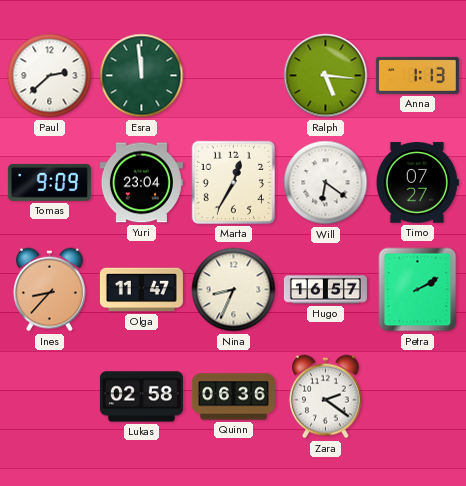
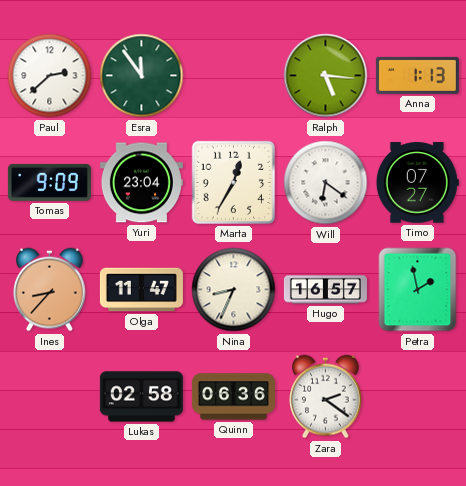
Esra: 11:59 -> 11:54
Petra: 2:10 -> 1:58
